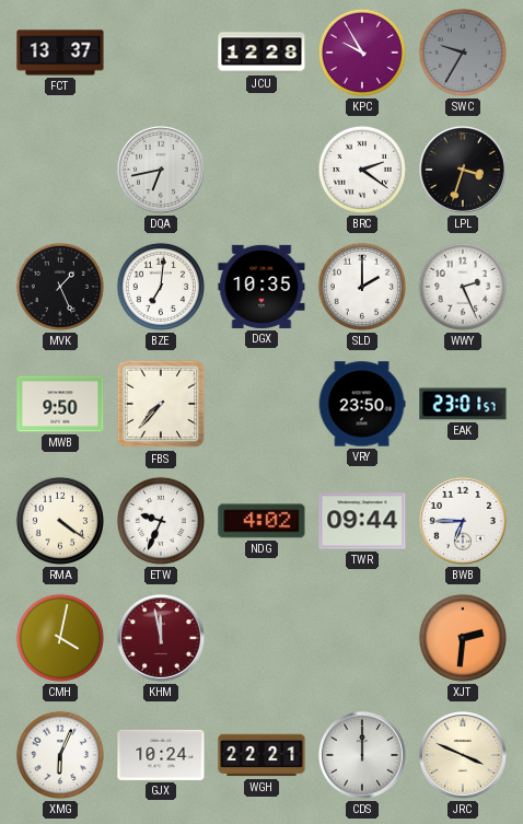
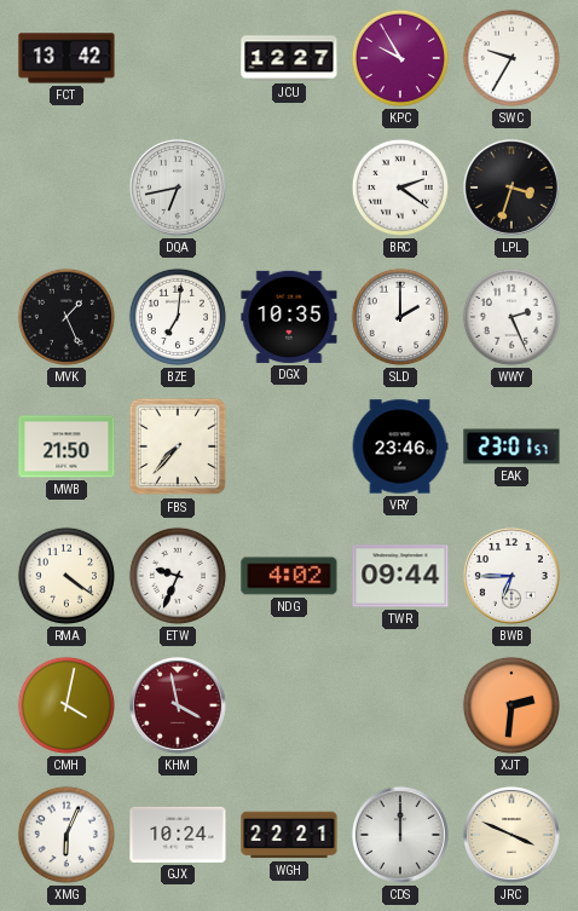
FCT: 13:37 -> 13:42
JCU: 12:28 -> 12:27
SWC dial: grey -> white
MWB: 9:50 -> 21:50
VRY: 23:50 -> 23:46
KHM: 11:58 -> 3:58
